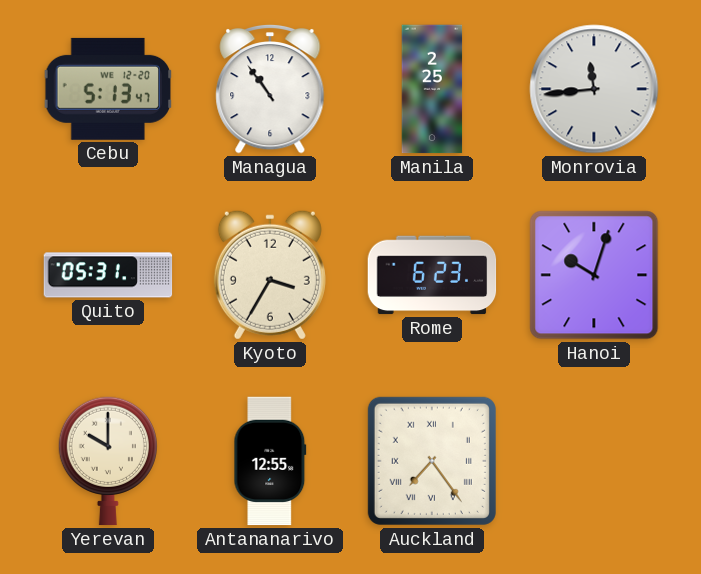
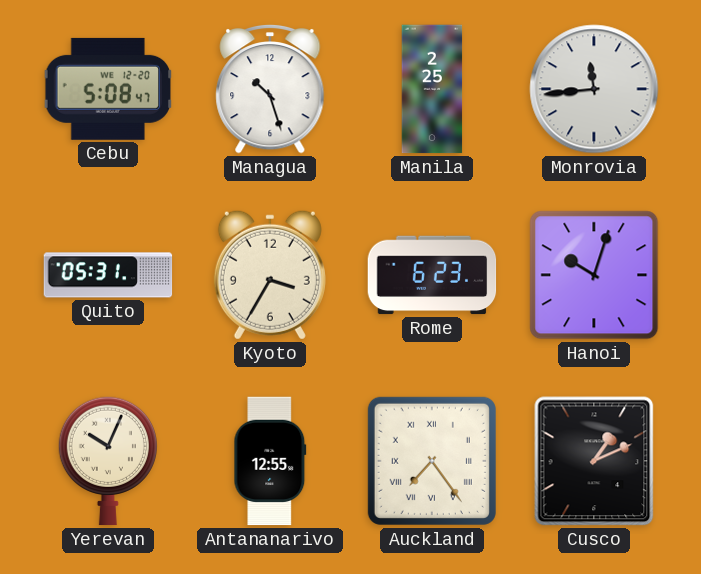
Cebu: 5:13 -> 5:08
Managua: 10:54 -> 10:27
Yerevan: 10:00 -> 10:04
Cusco: none -> 1:11
